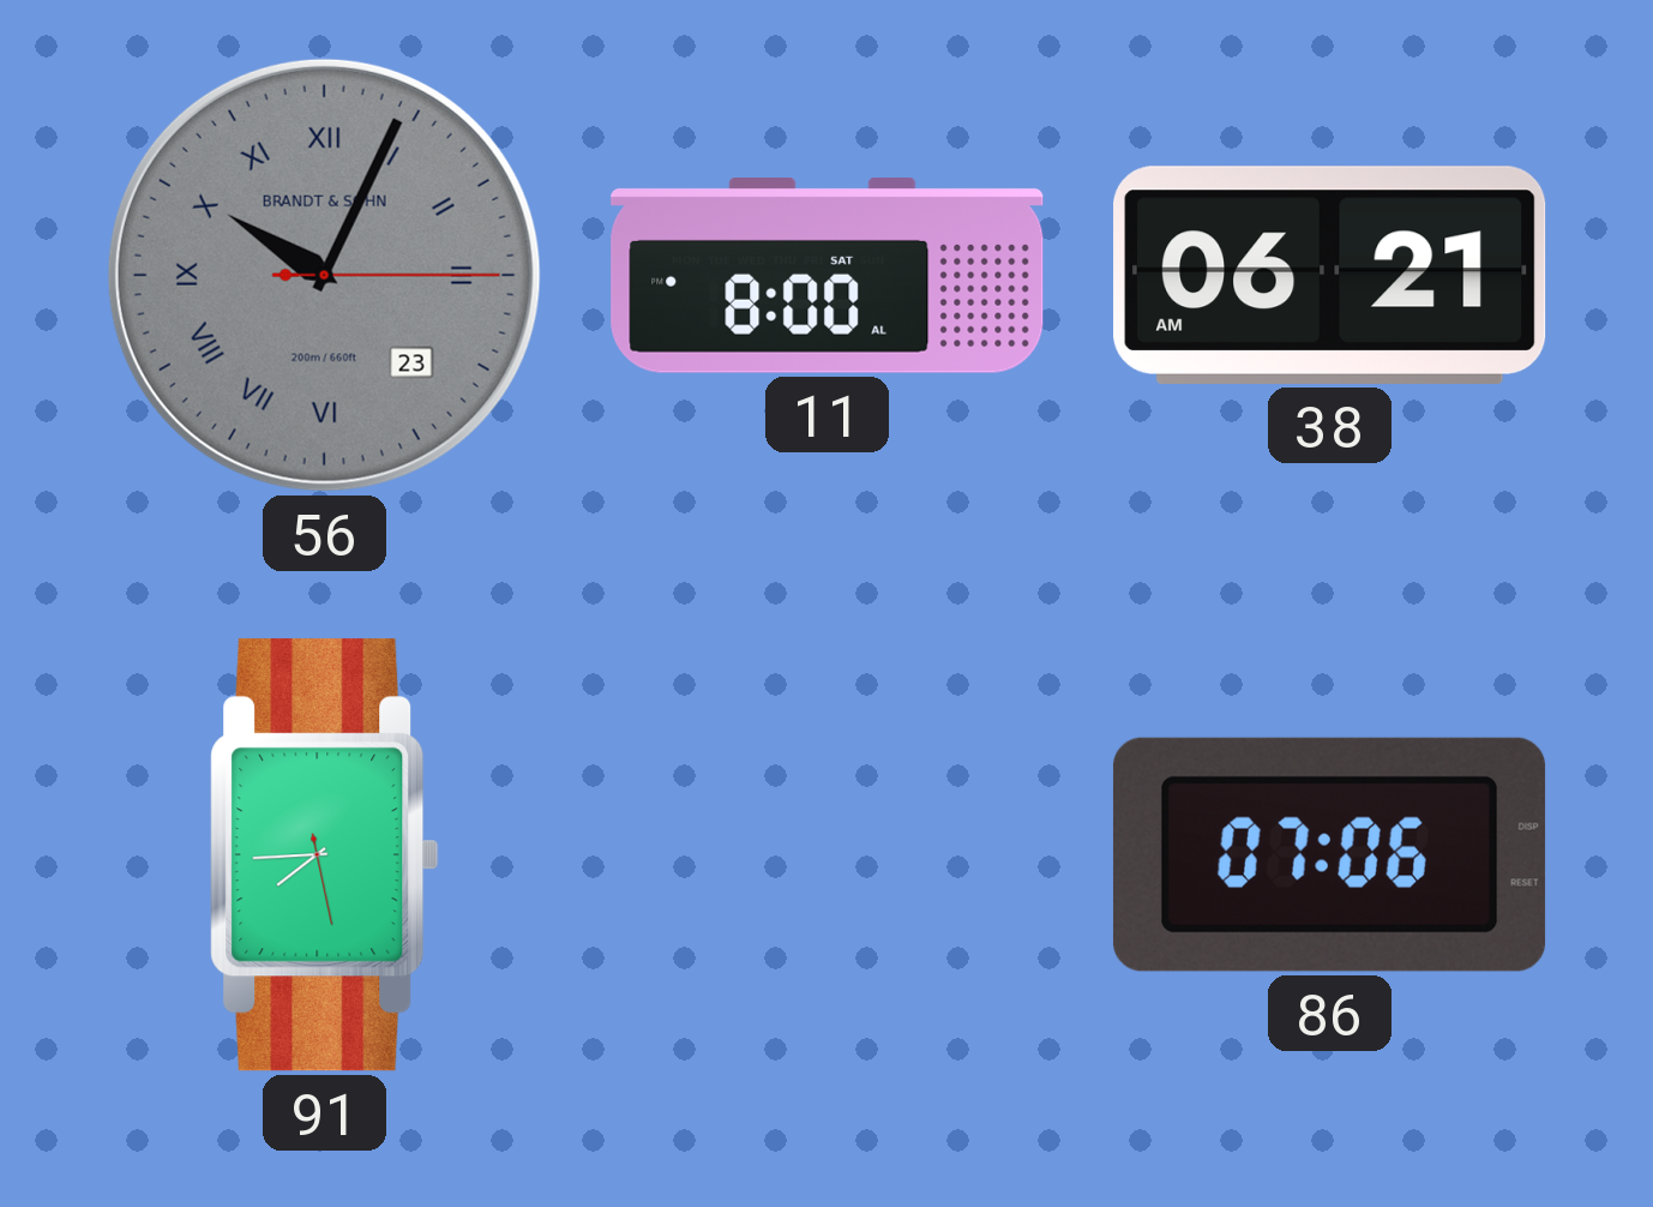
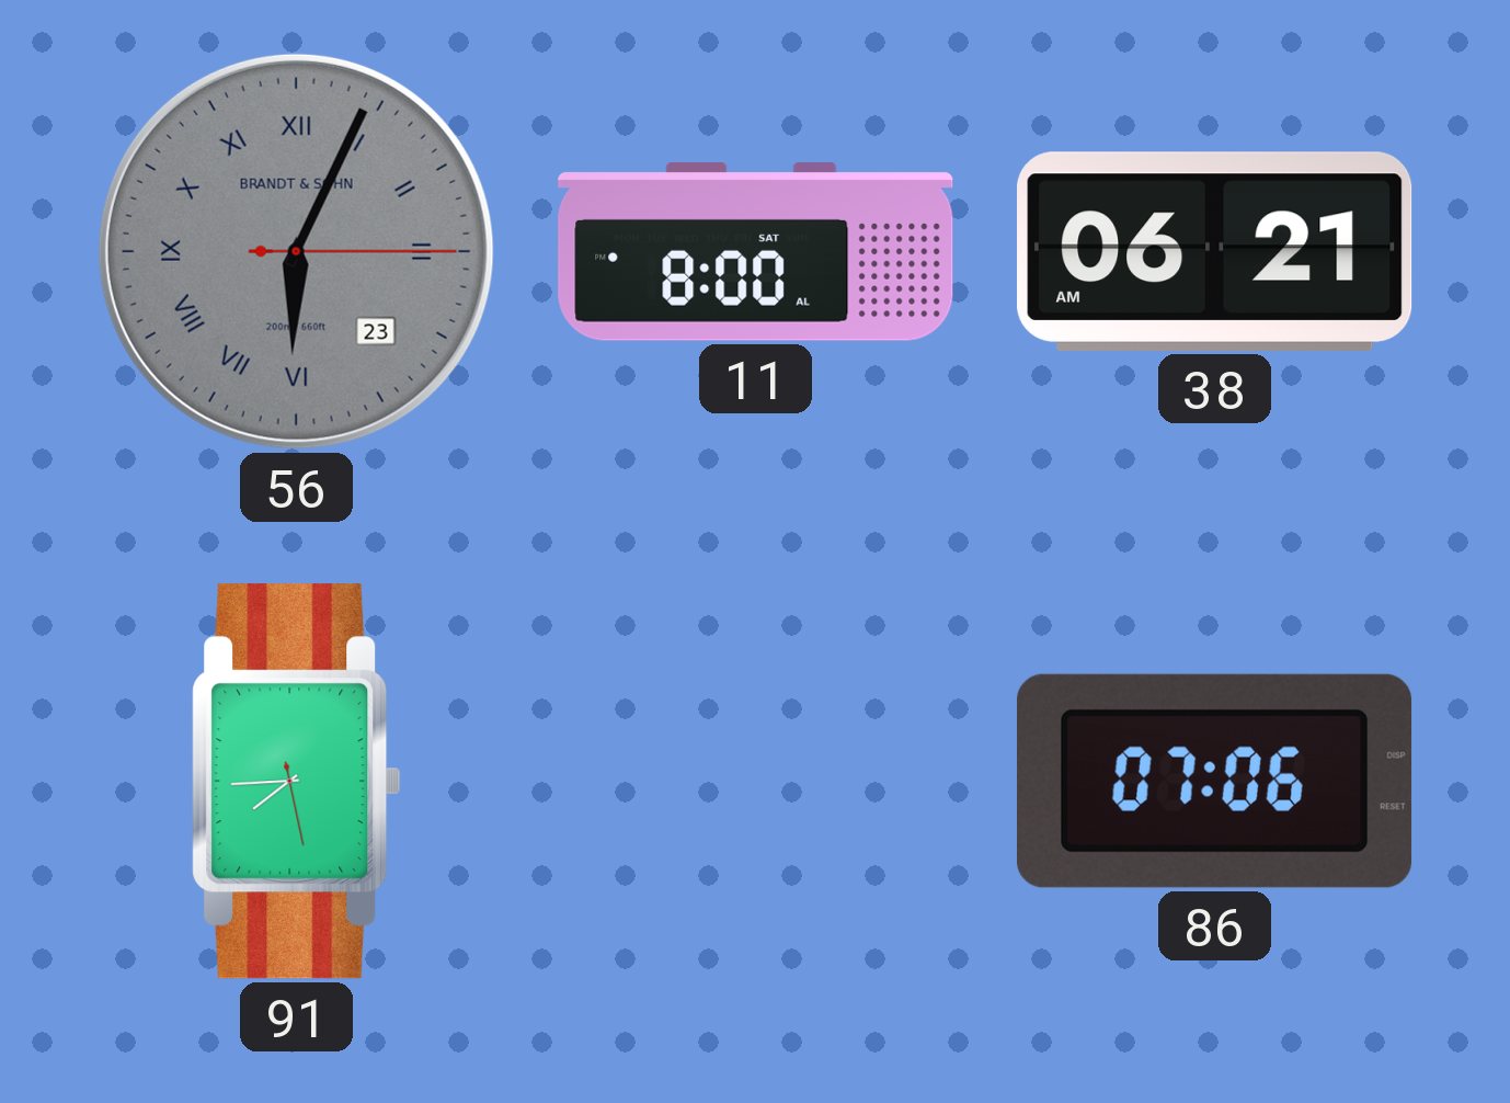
56: 10:04 -> 6:04
